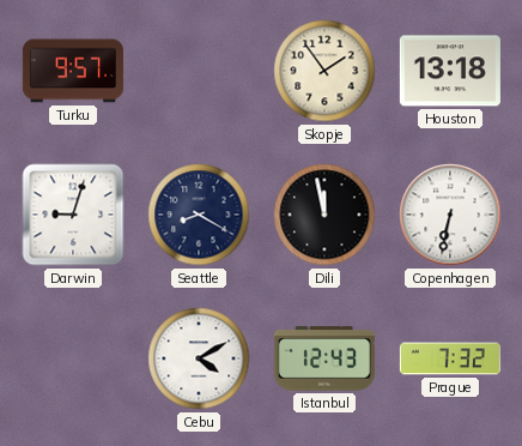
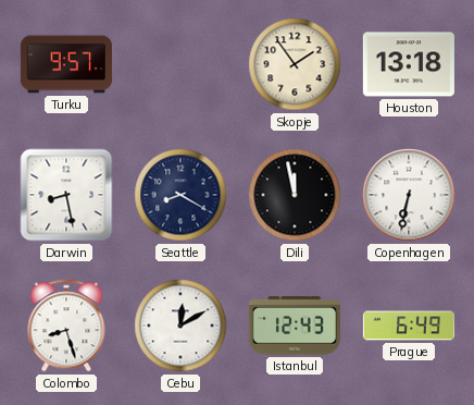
Darwin: 9:03 -> 8:28
Colombo: none -> 8:27
Cebu: 4:10 -> 12:10
Prague: 7:32 -> 6:49
